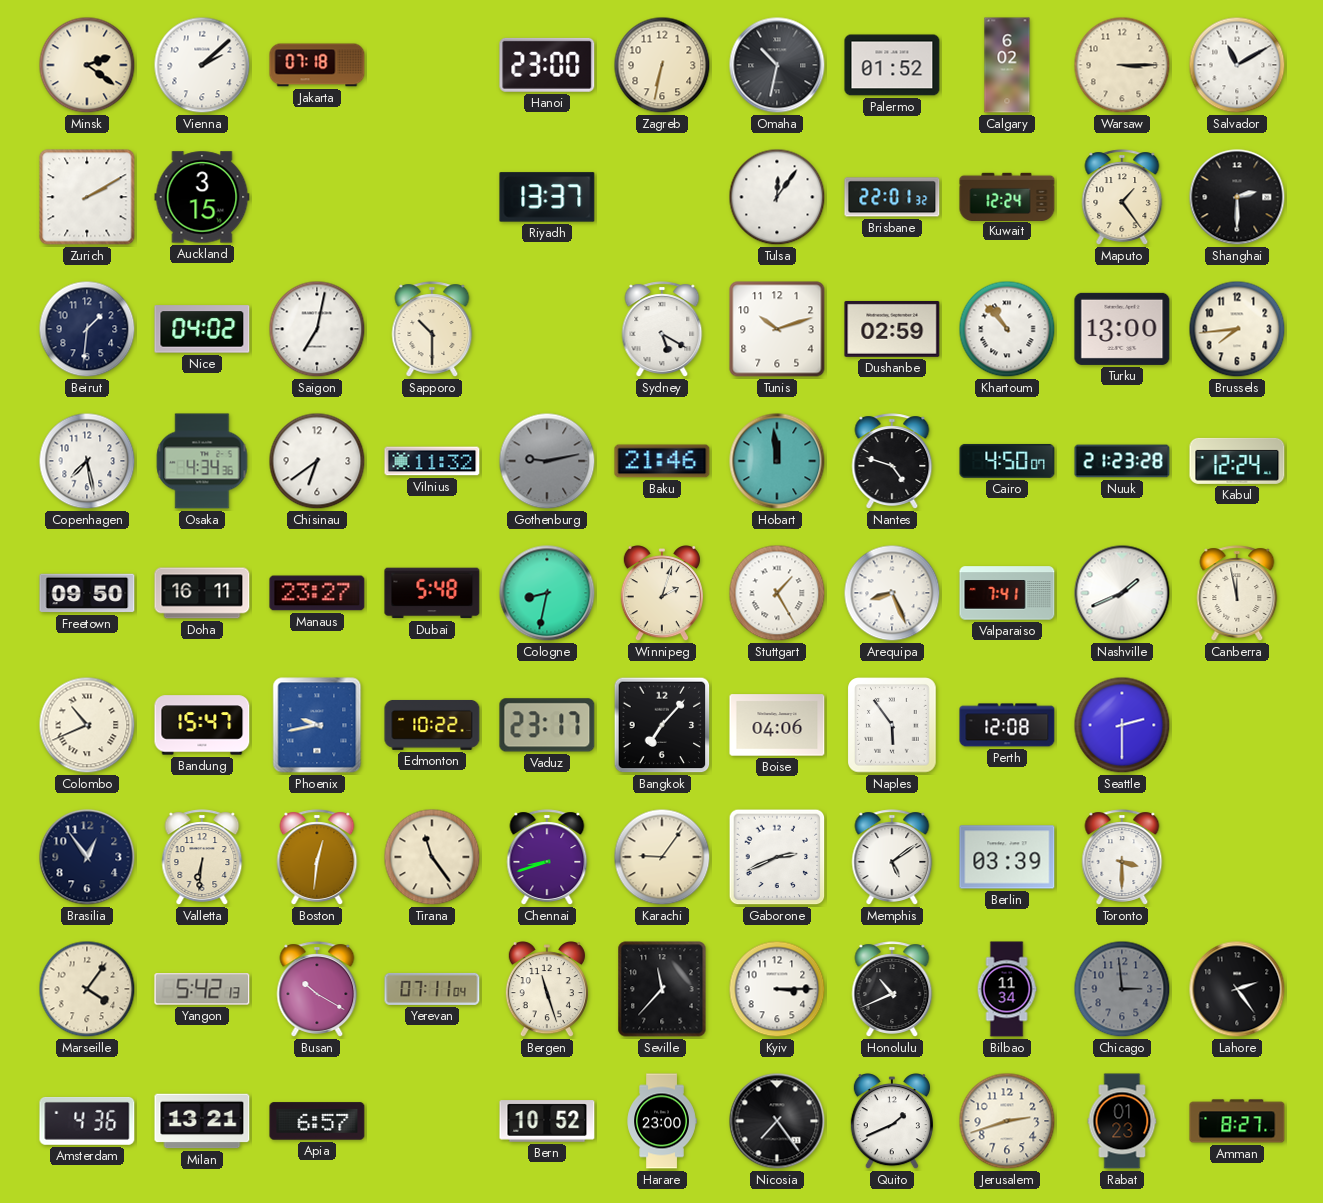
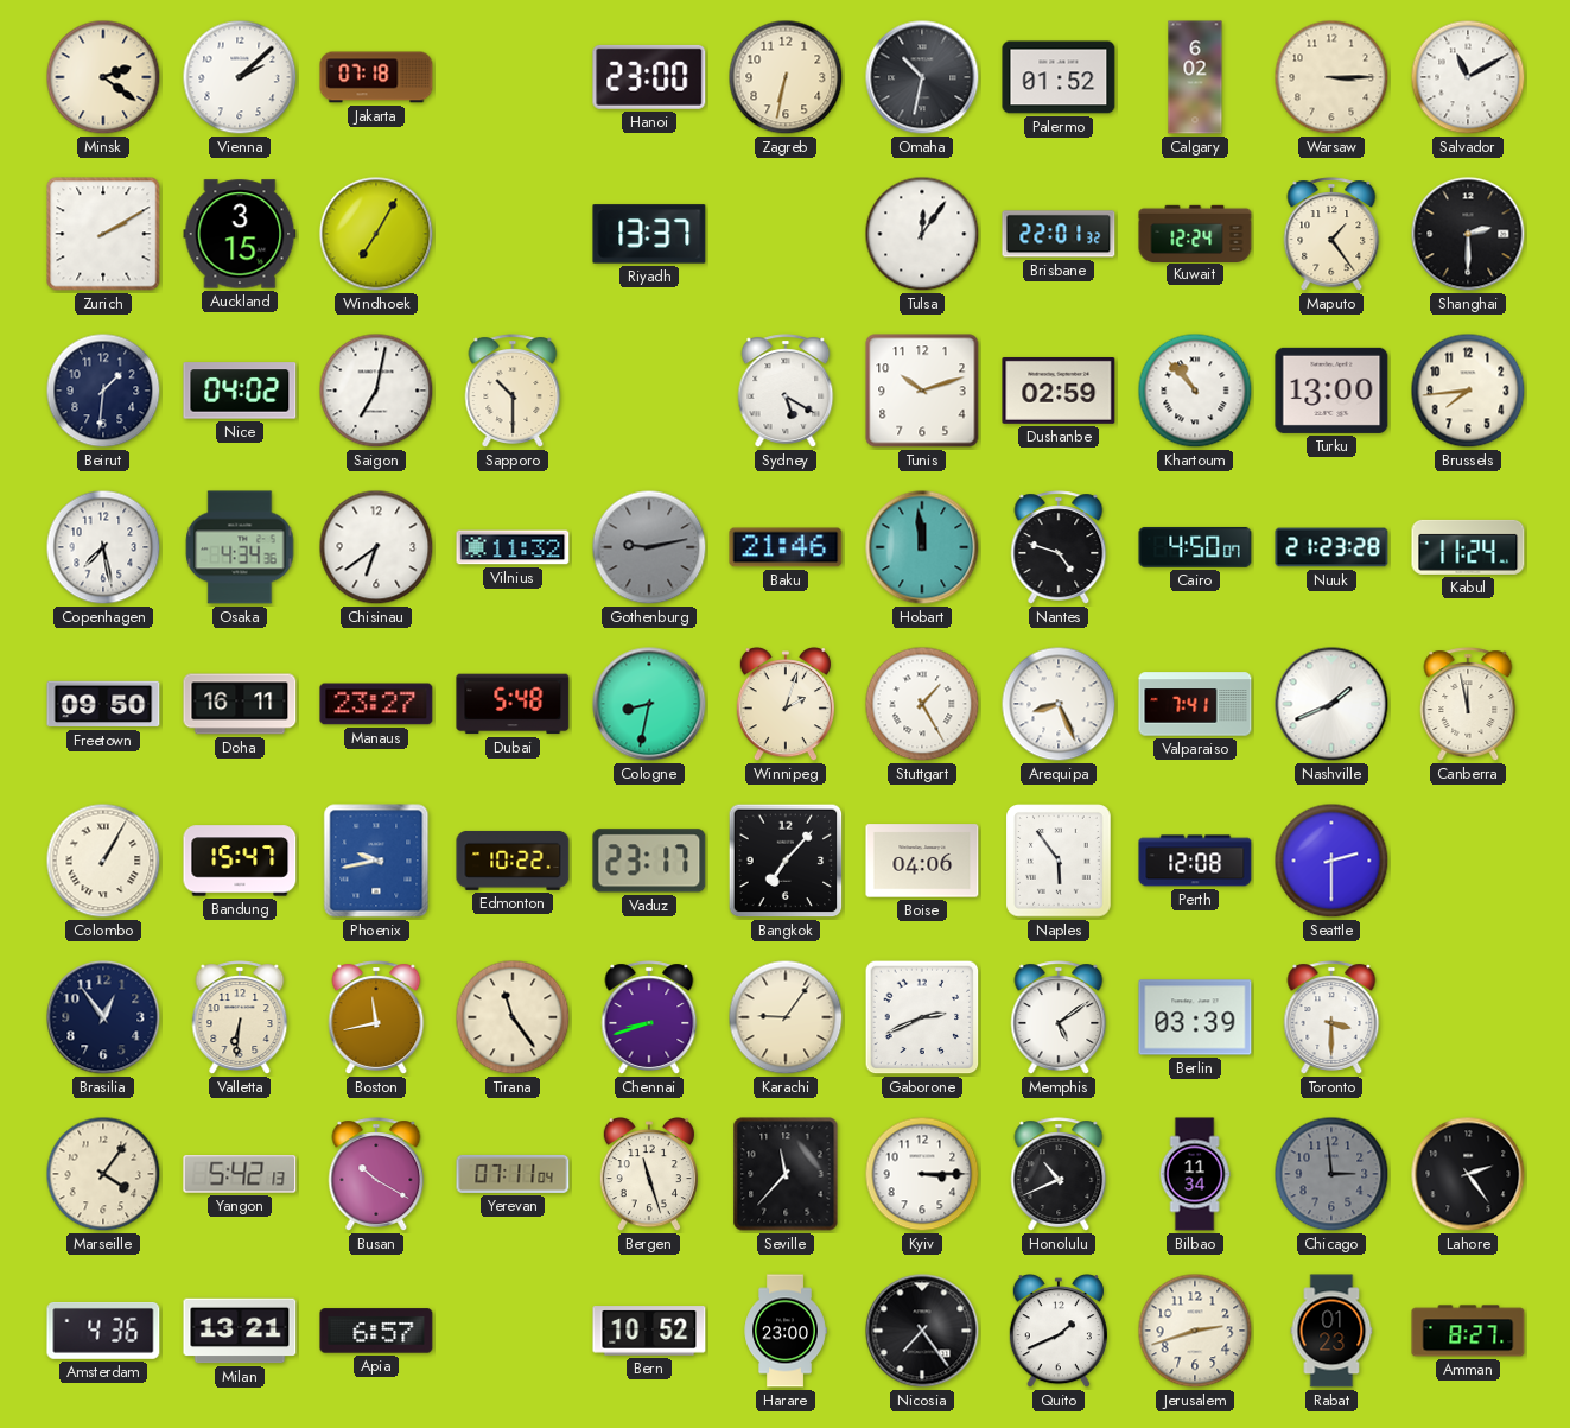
Windhoek: none -> 7:05
Kabul: 12:24 -> 11:24
Colombo: 10:41 -> 1:05
Boston: 12:31 -> 11:43
